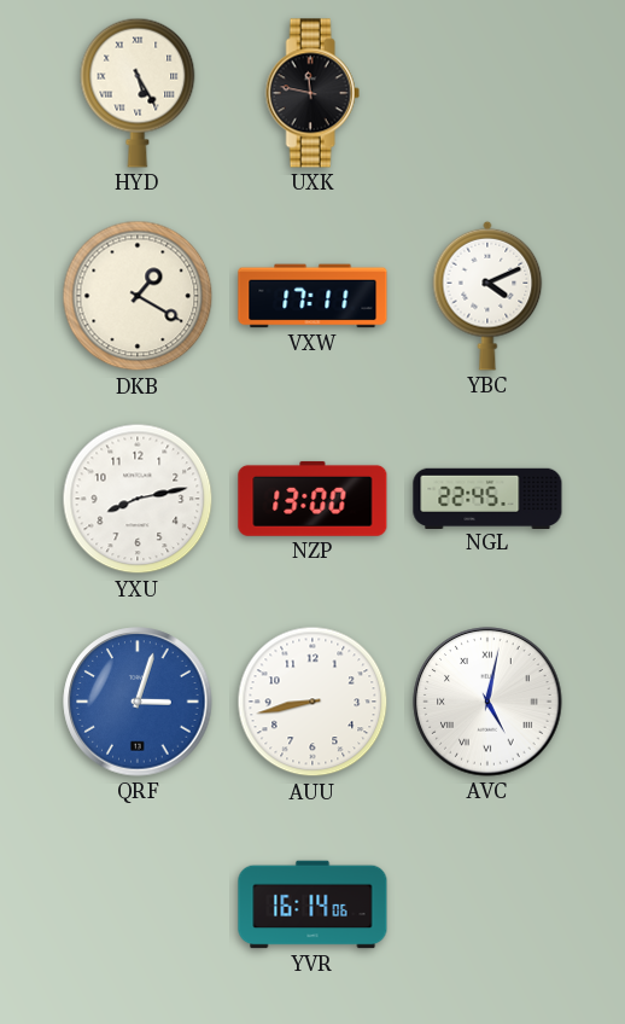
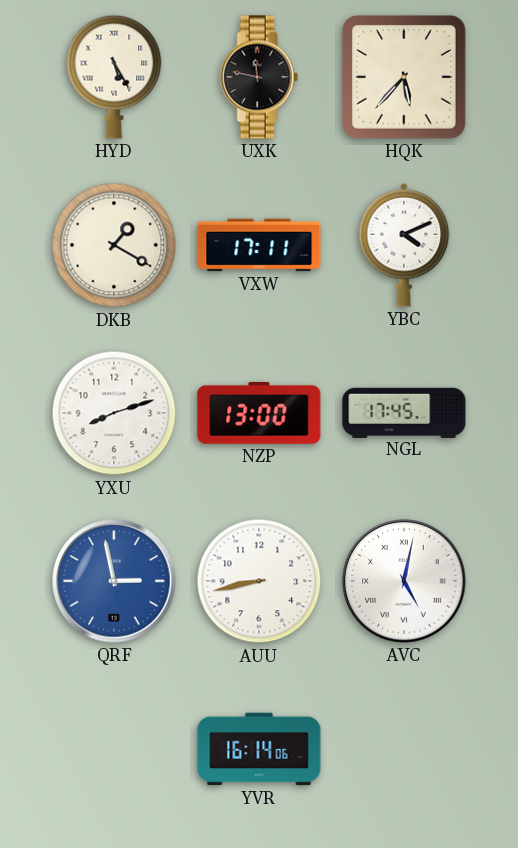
HQK: none -> 5:37
YXU: 8:13 -> 8:12
NGL: 22:45 -> 17:45
QRF: 3:03 -> 2:58
